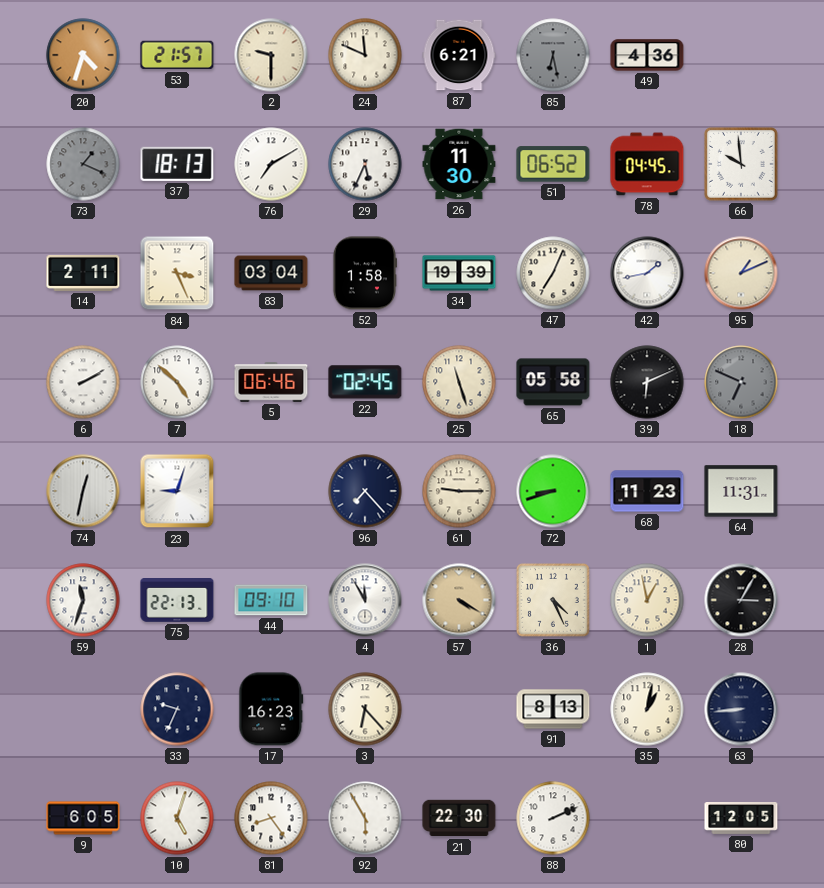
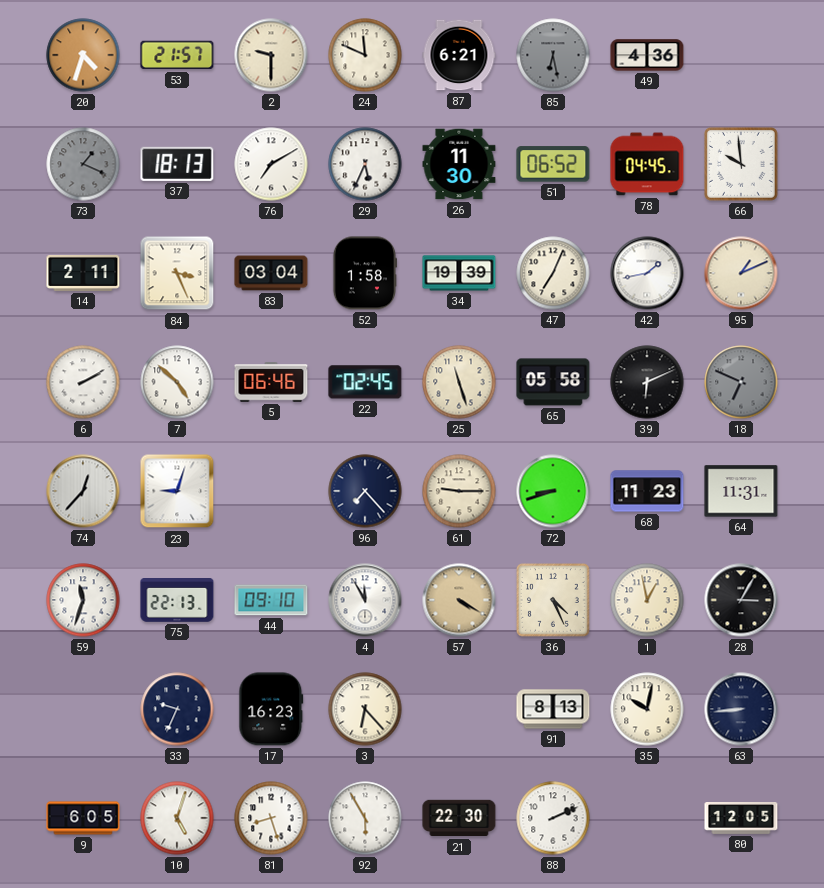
74: 12:32 -> 12:37
35: 1:02 -> 10:02
81: 8:24 -> 8:27
